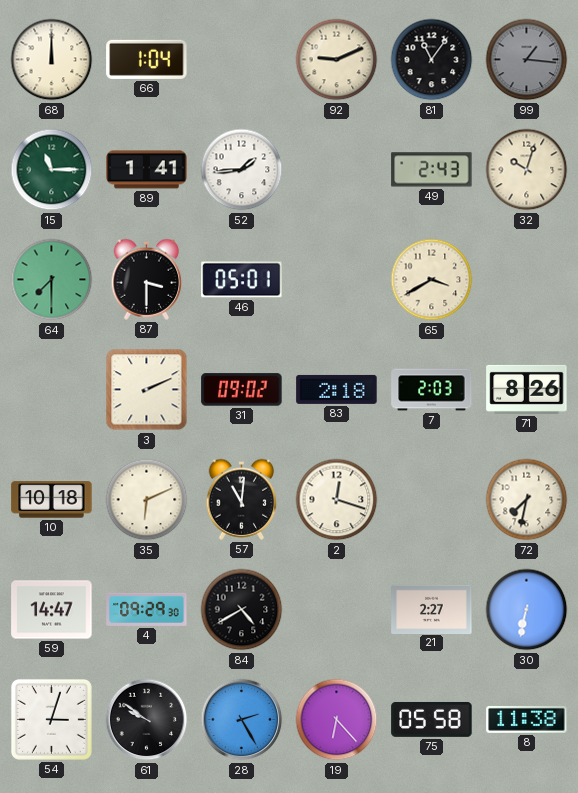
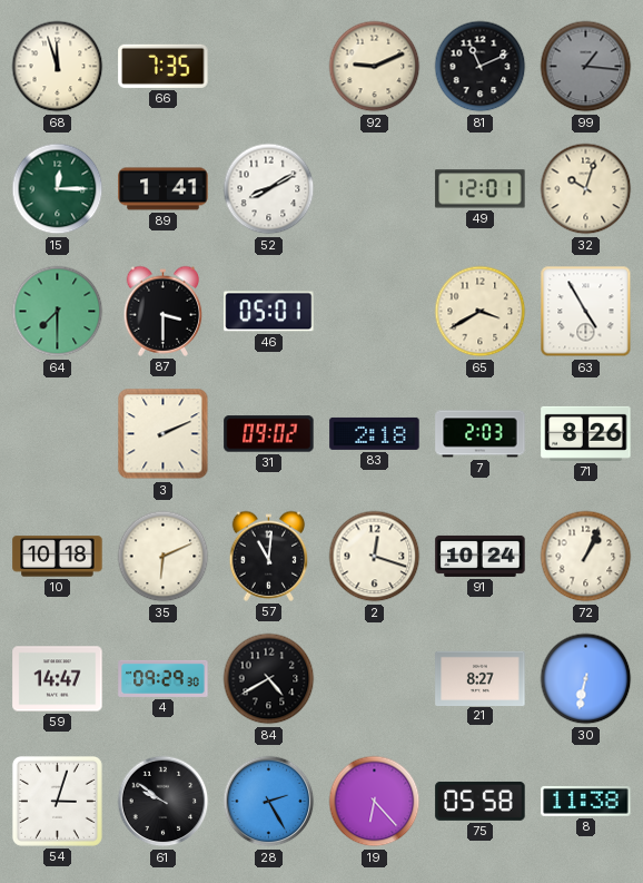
68: 12:00 -> 11:57
66: 1:04 -> 7:35
81: 11:06 -> 11:11
15: 11:15 -> 12:15
52: 1:44 -> 8:10
49: 2:43 -> 12:01
63: none -> 4:55
91: none -> 10:24
72: 7:32 -> 1:04
21: 2:27 -> 8:27
